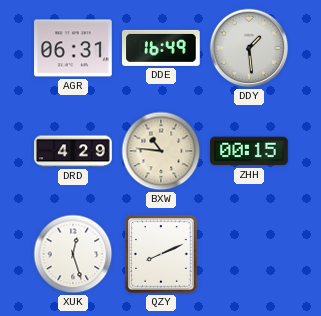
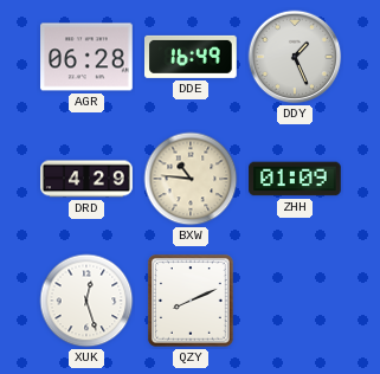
AGR: 06:31 -> 06:28
DDY: 1:29 -> 1:26
ZHH: 00:15 -> 01:09
